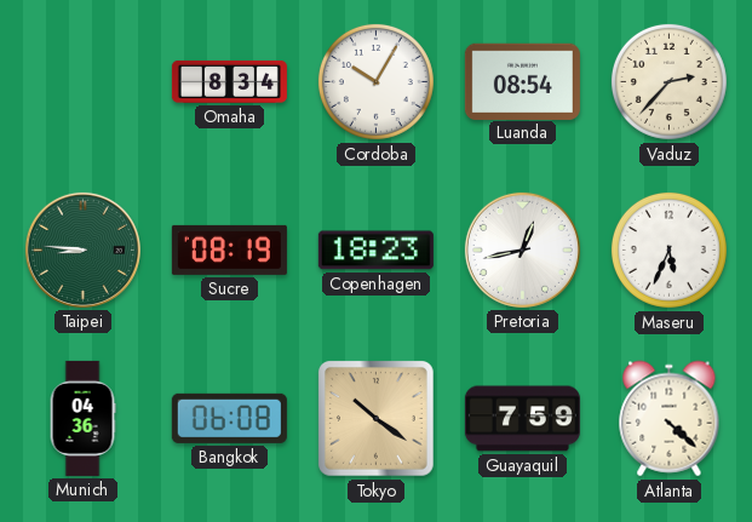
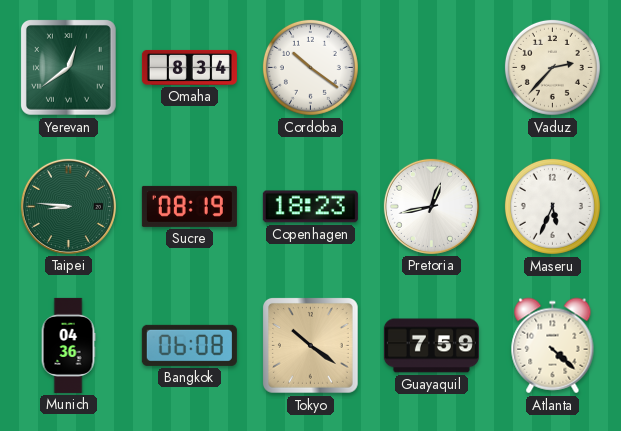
Yerevan: none -> 12:39
Cordoba: 10:05 -> 10:21
Luanda: 08:54 -> none
